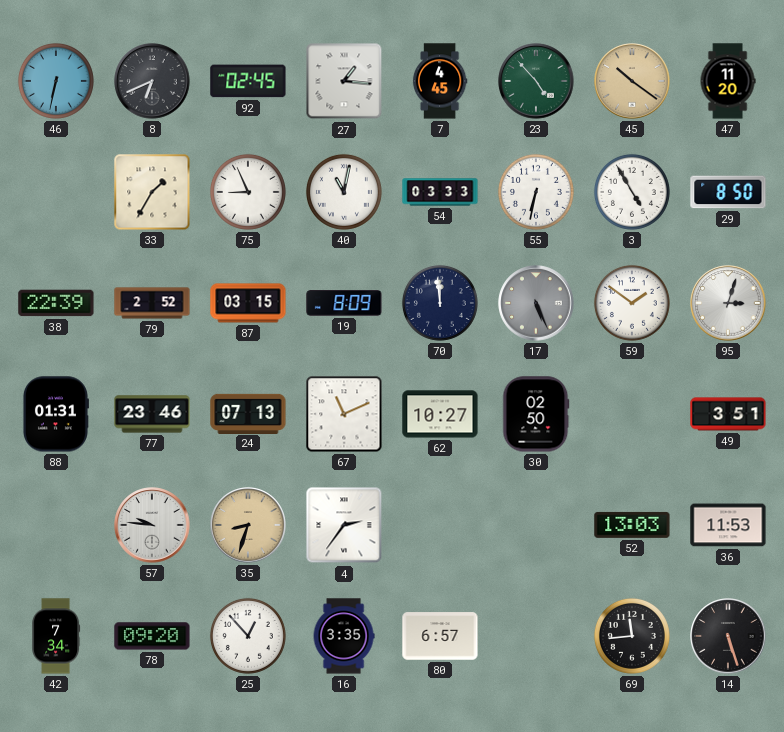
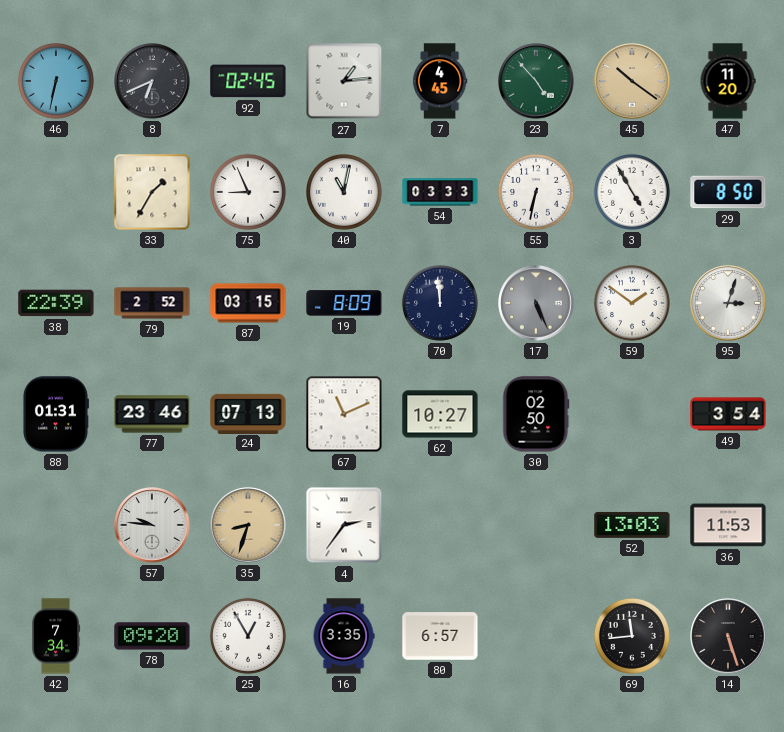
27: 1:16 -> 1:14
49: 3:51 -> 3:54
25: 12:53 -> 12:55
